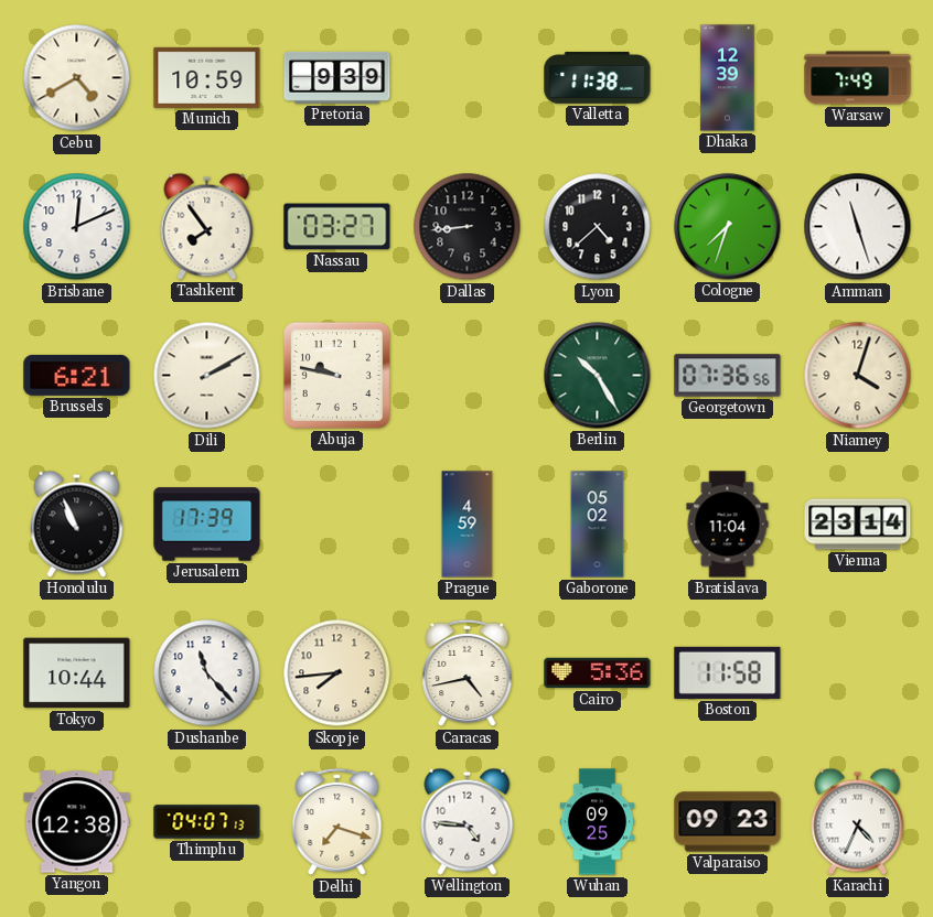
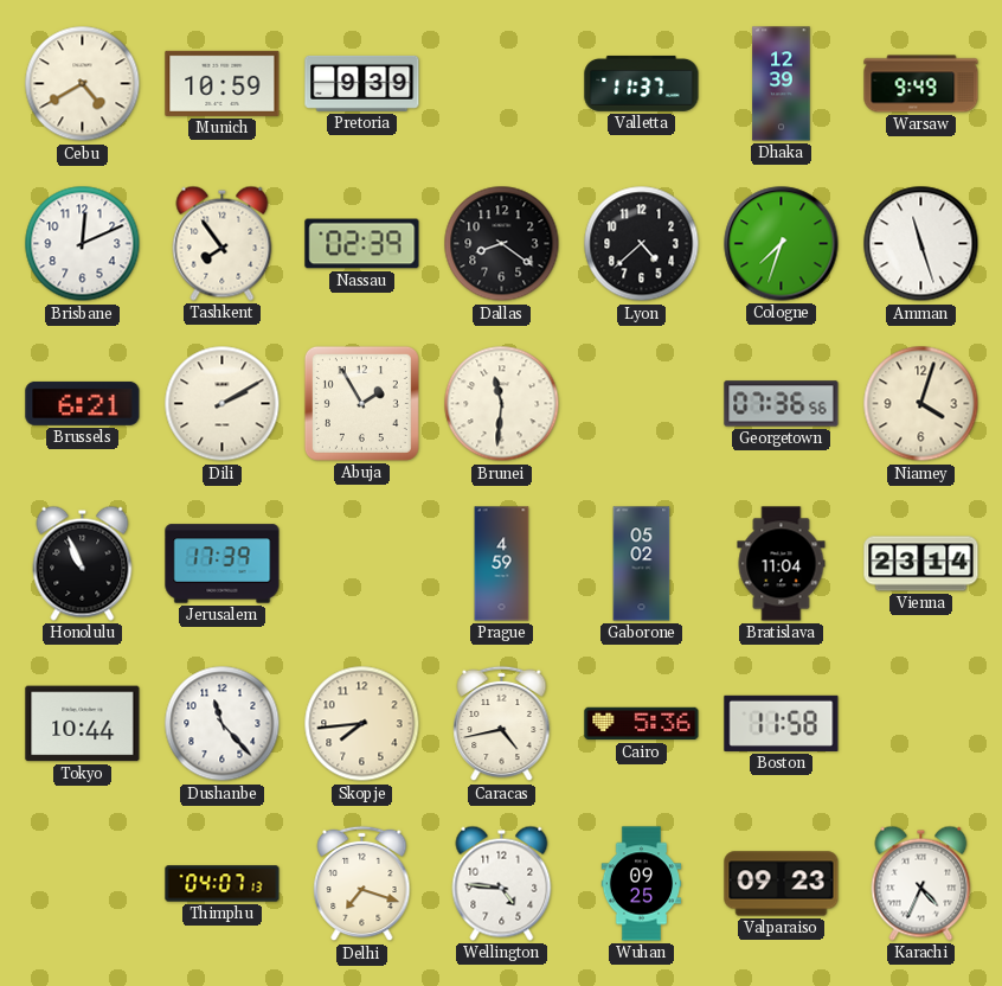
Valletta: 11:38 -> 11:37
Warsaw: 7:49 -> 9:49
Nassau: 03:27 -> 02:39
Dallas: 8:44 -> 8:21
Abuja: 9:47 -> 1:55
Brunei: none -> 11:31
Berlin: 10:25 -> none
Yangon: 12:38 -> none
